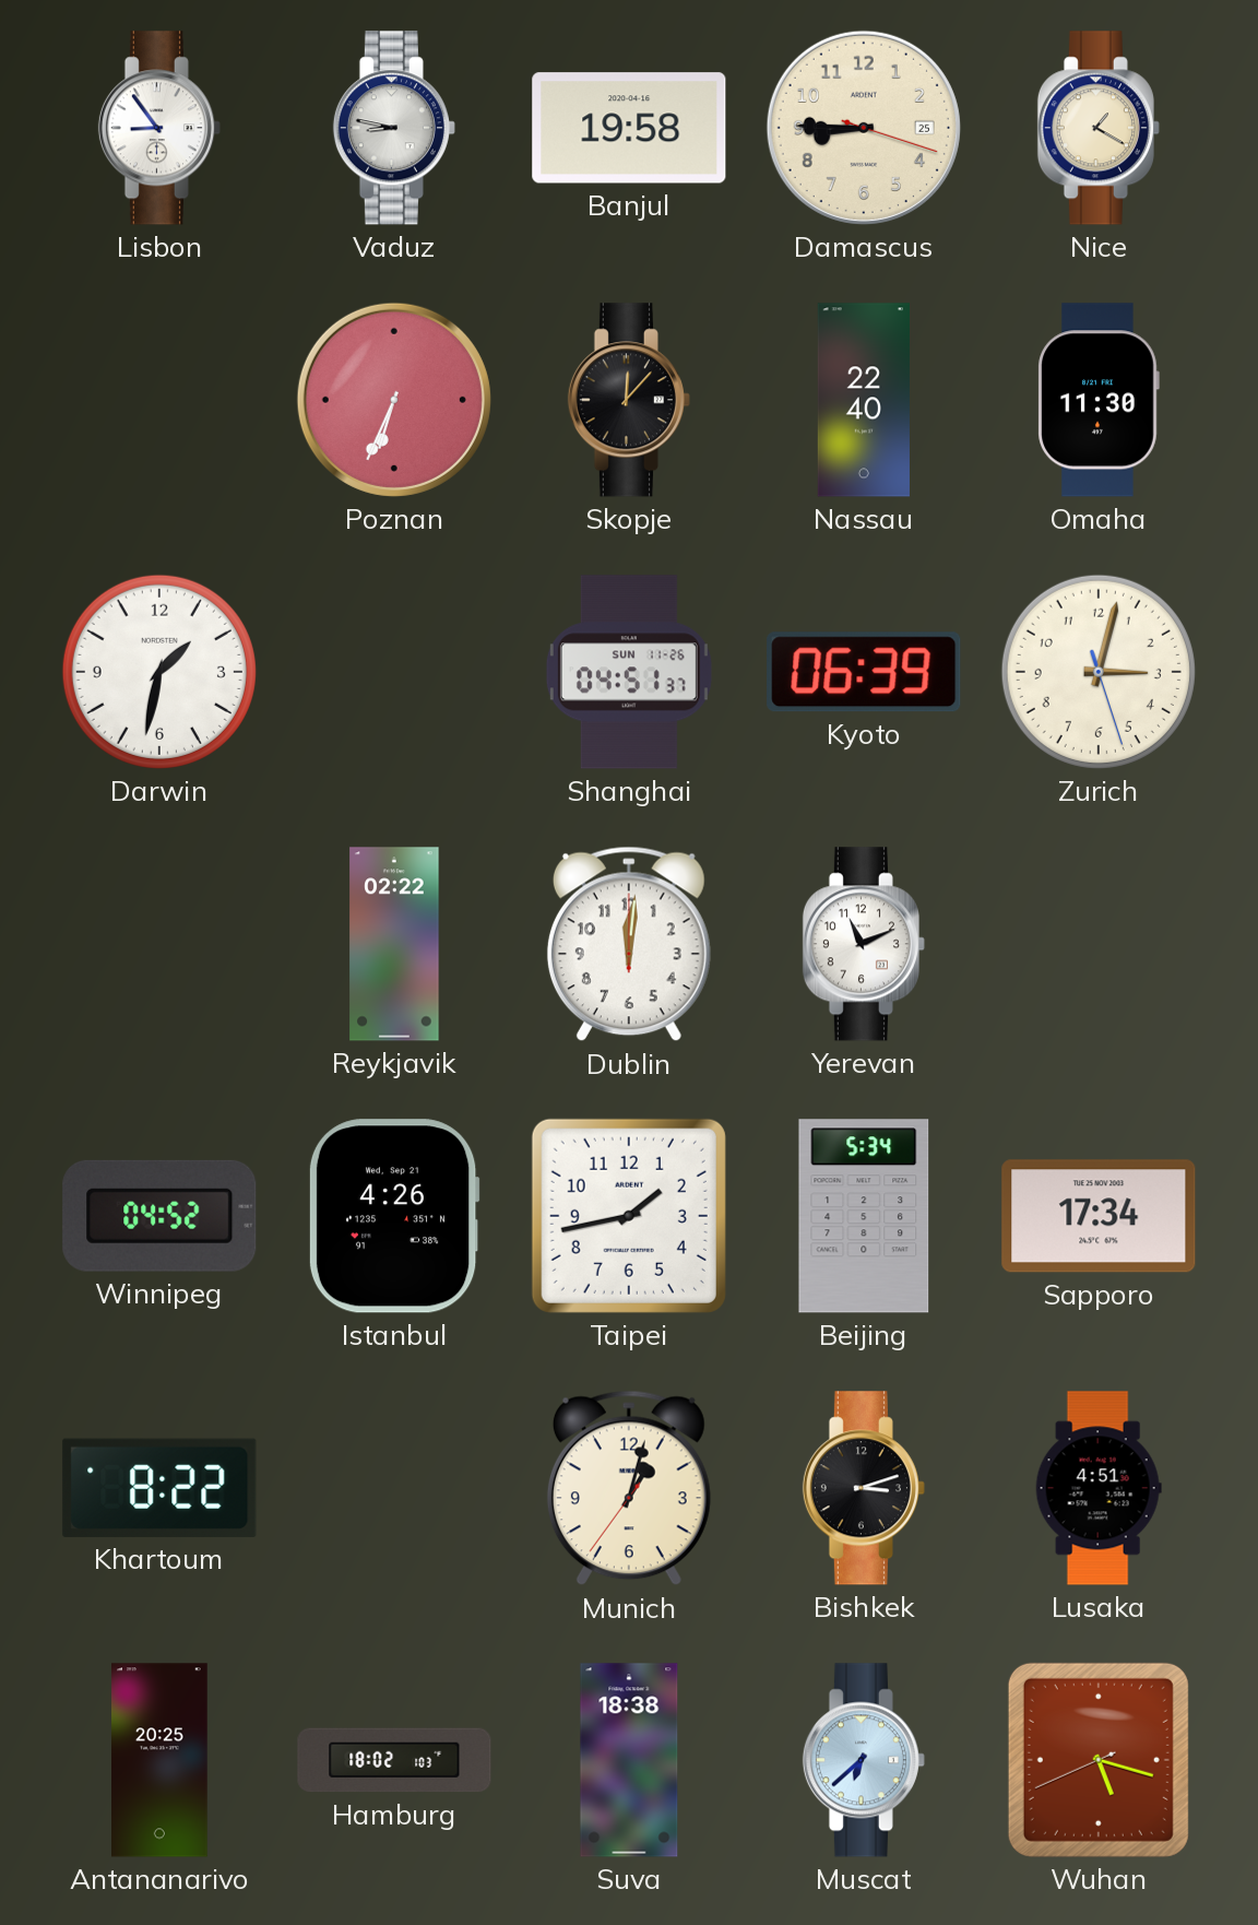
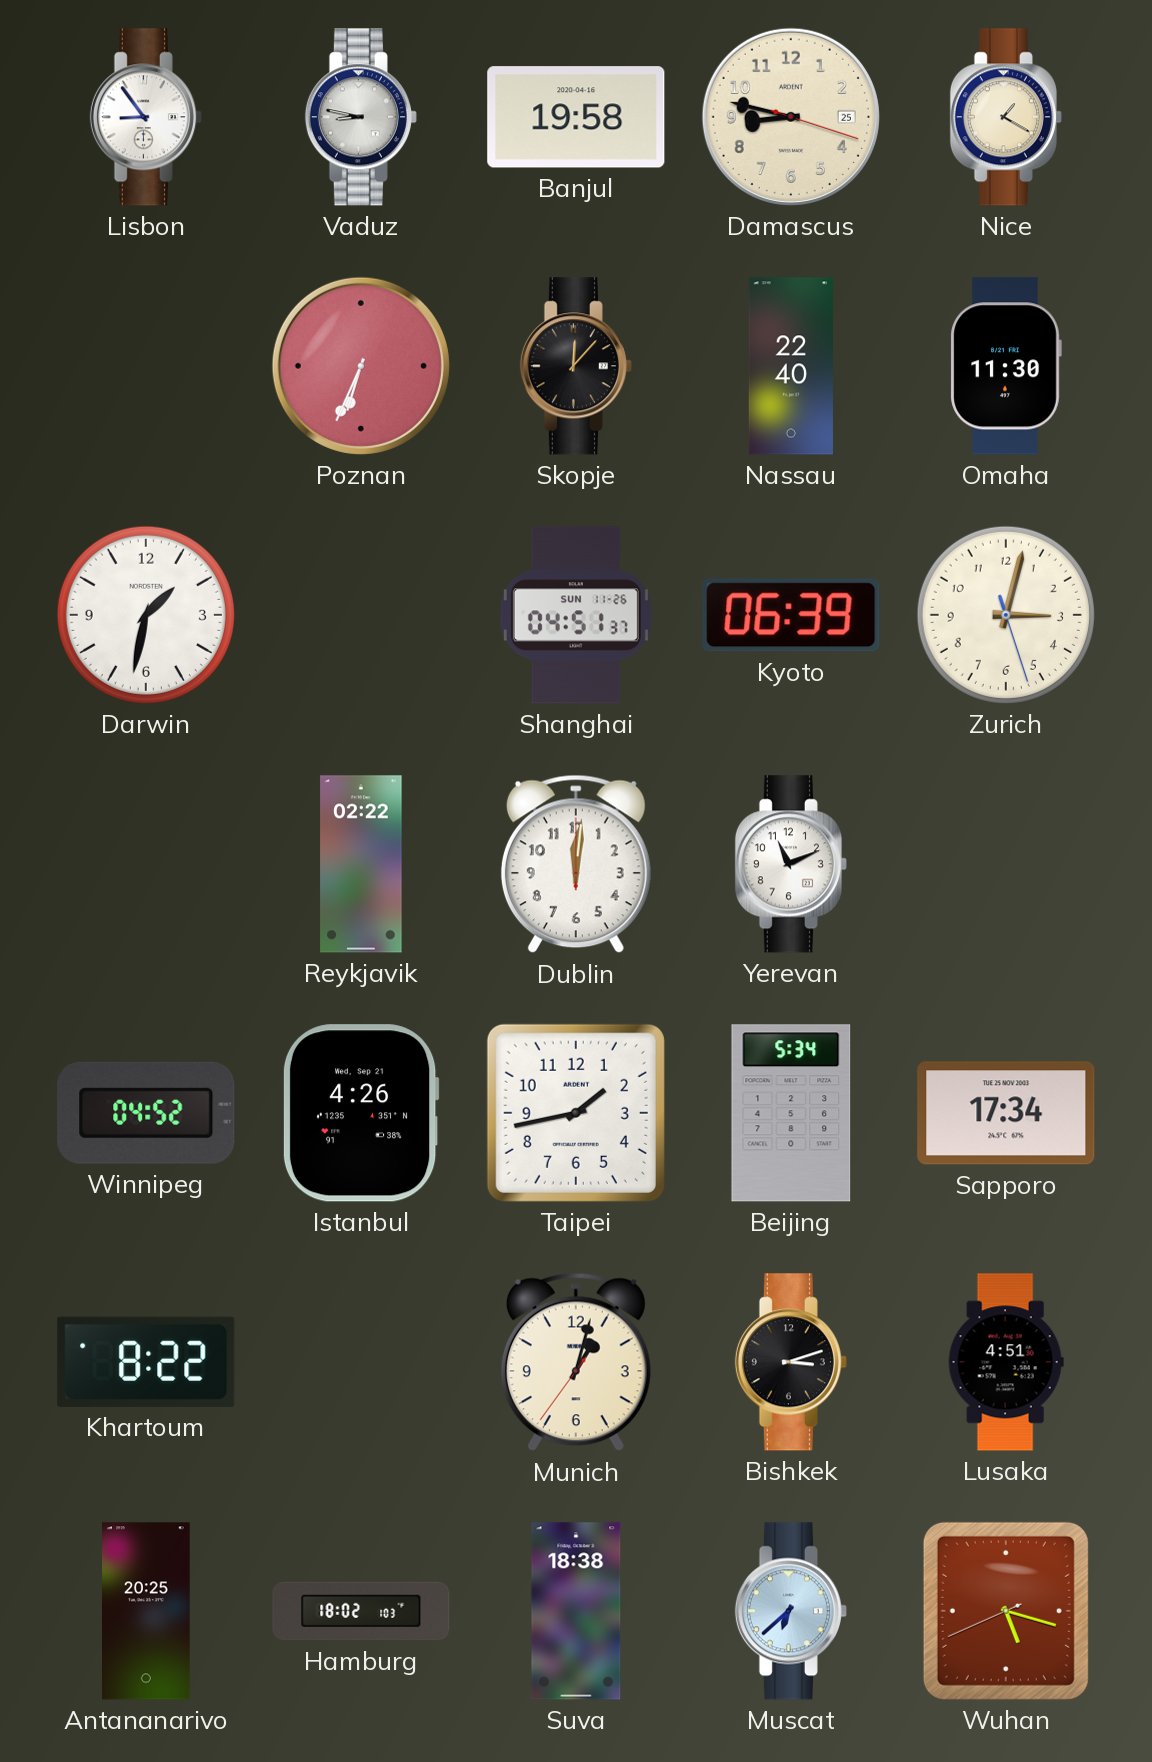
Damascus: 8:45 -> 8:47
